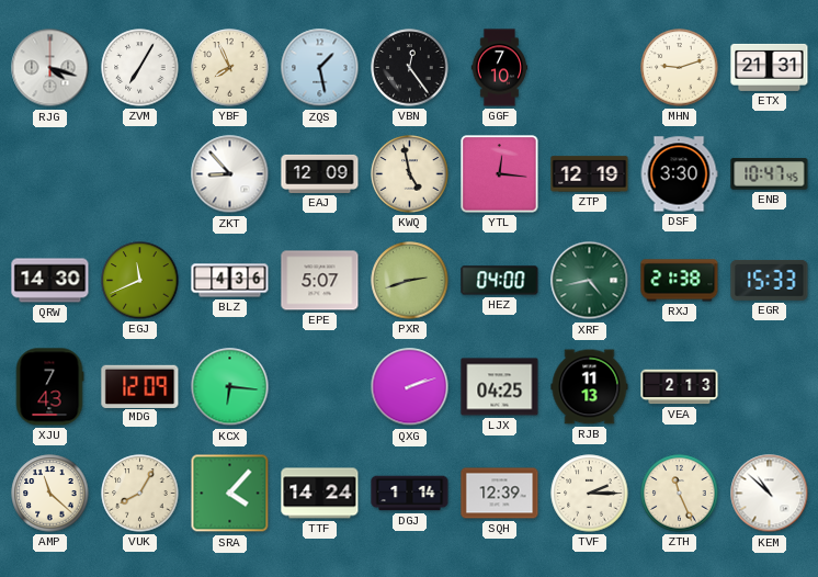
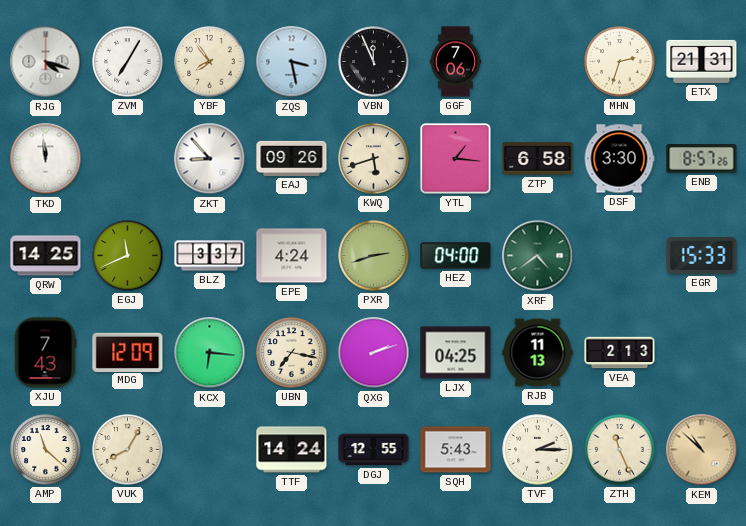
YBF: 7:56 -> 7:54
ZQS: 1:28 -> 3:28
VBN: 12:24 -> 11:56
GGF: 7:10 -> 7:06
MHN: 9:12 -> 2:33
TKD: none -> 11:59
EAJ: 12:09 -> 09:26
KWQ: 4:58 -> 5:42
YTL: 12:16 -> 1:16
ZTP: 12:19 -> 6:58
ENB: 10:47 -> 8:57
QRW: 14:30 -> 14:25
BLZ: 4:36 -> 3:37
EPE: 5:07 -> 4:24
XRF: 4:43 -> 4:39
RXJ: 21:38 -> none
UBN: none -> 7:17
SRA: 4:07 -> none
DGJ: 1:14 -> 12:55
SQH: 12:39 -> 5:43
KEM dial: white -> champagne
